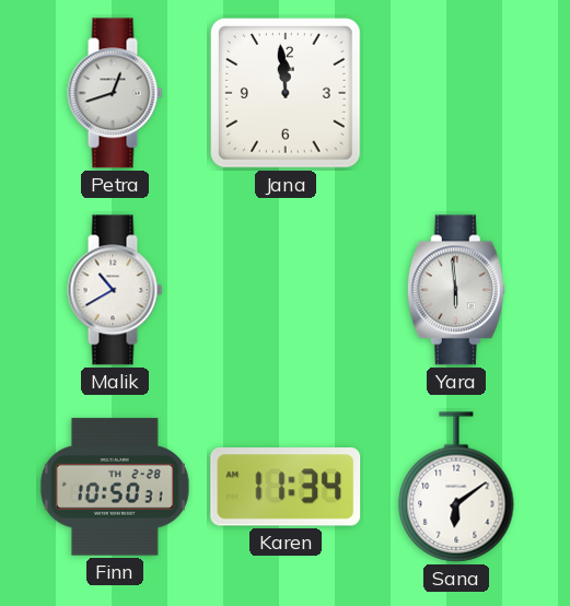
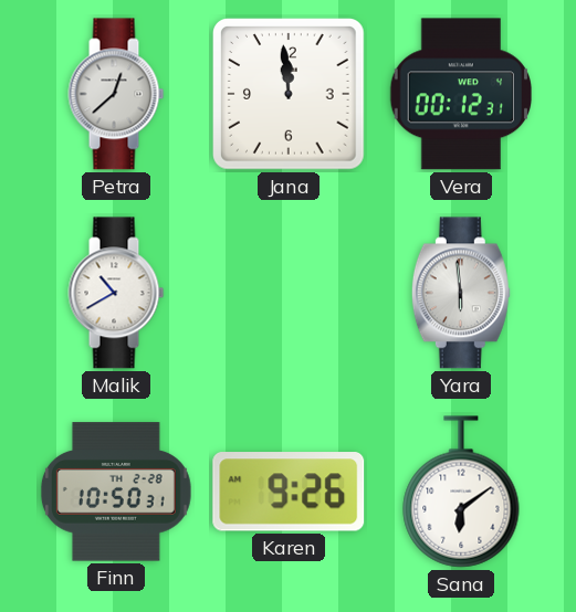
Petra: 12:42 -> 12:38
Vera: none -> 00:12
Karen: 11:34 -> 9:26
